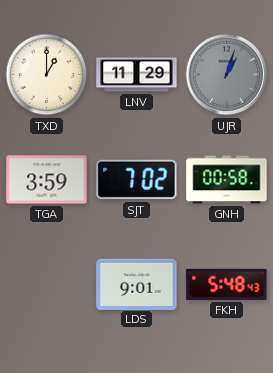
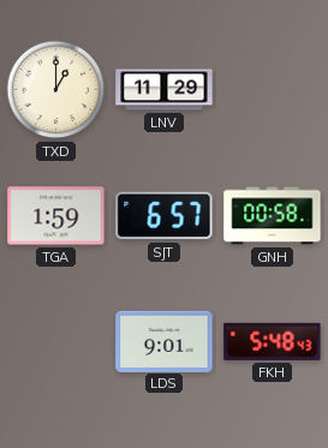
UJR: 1:03 -> none
TGA: 3:59 -> 1:59
SJT: 7:02 -> 6:57
